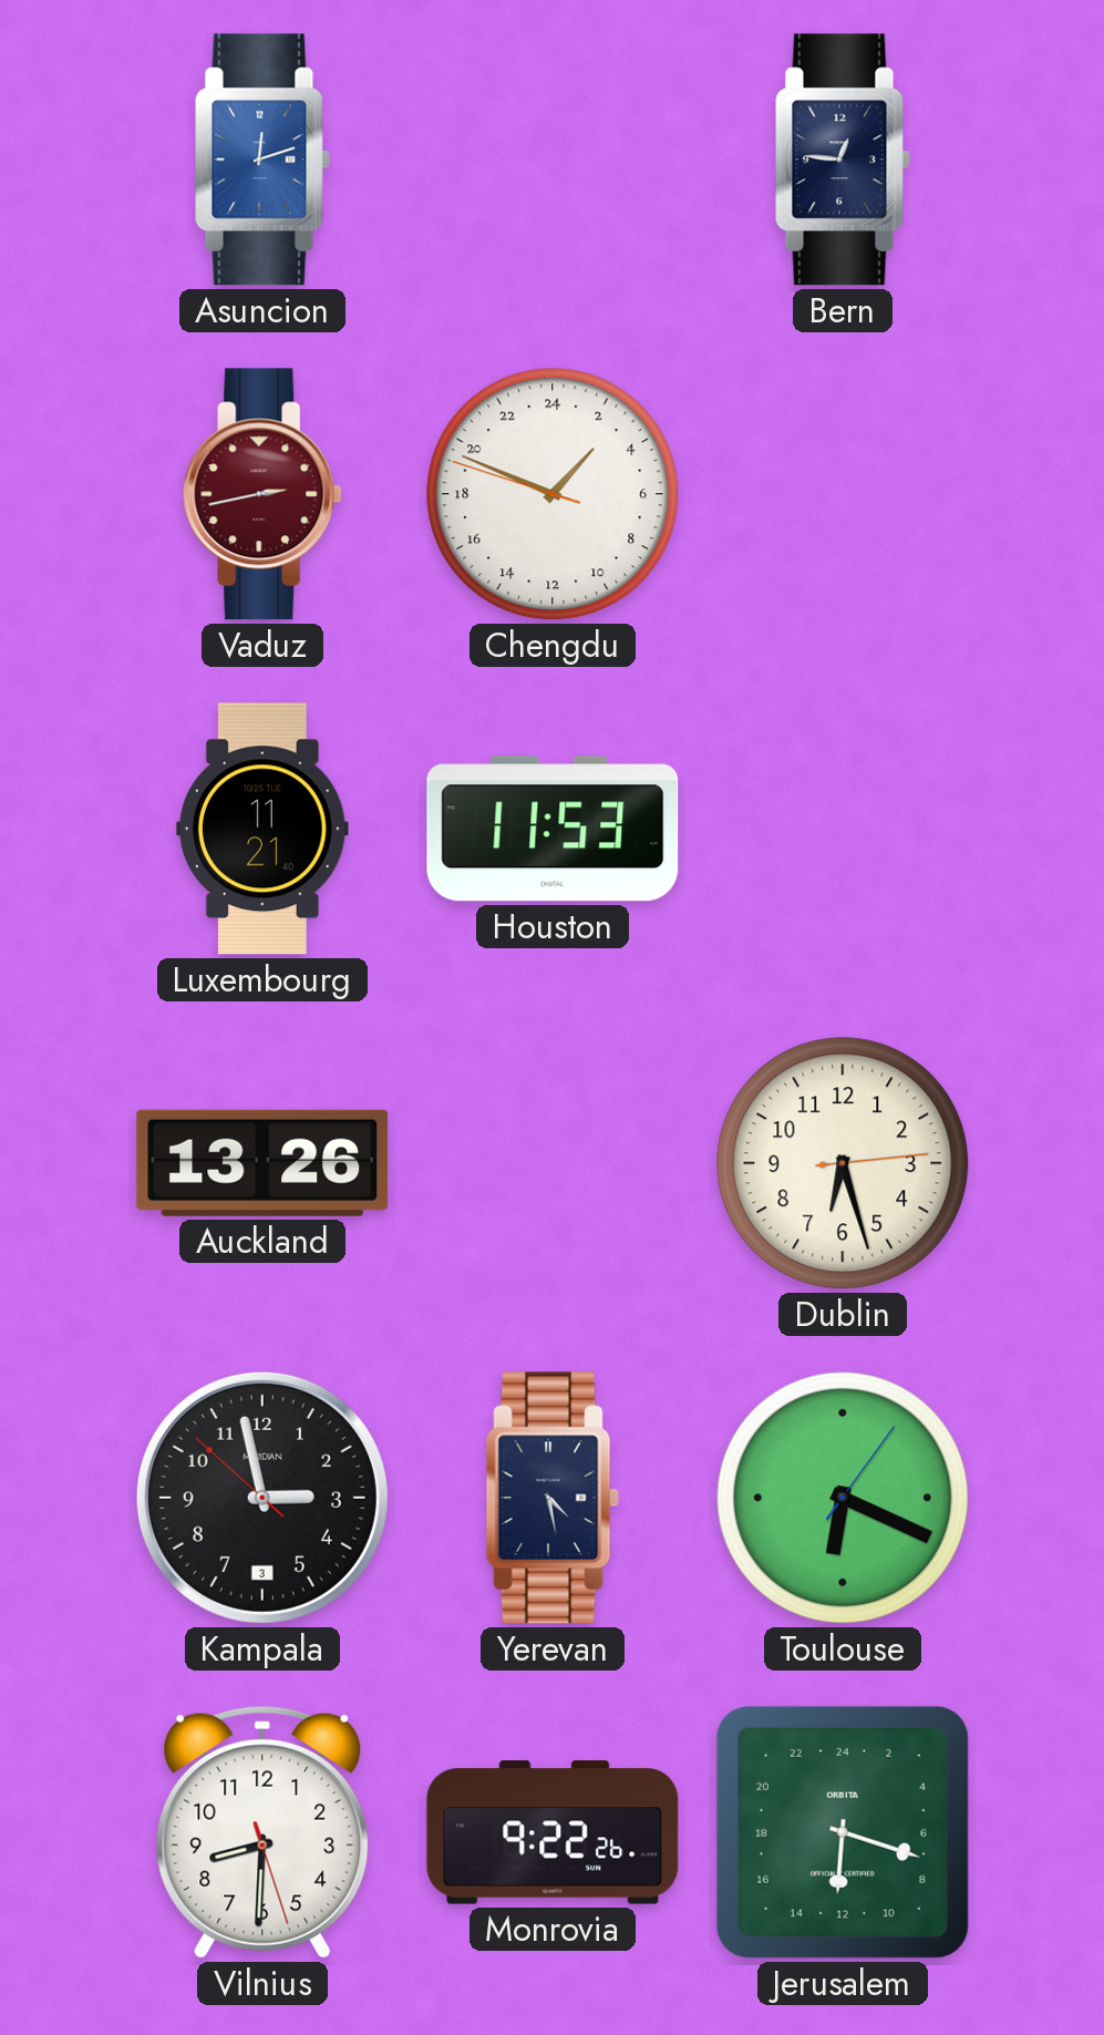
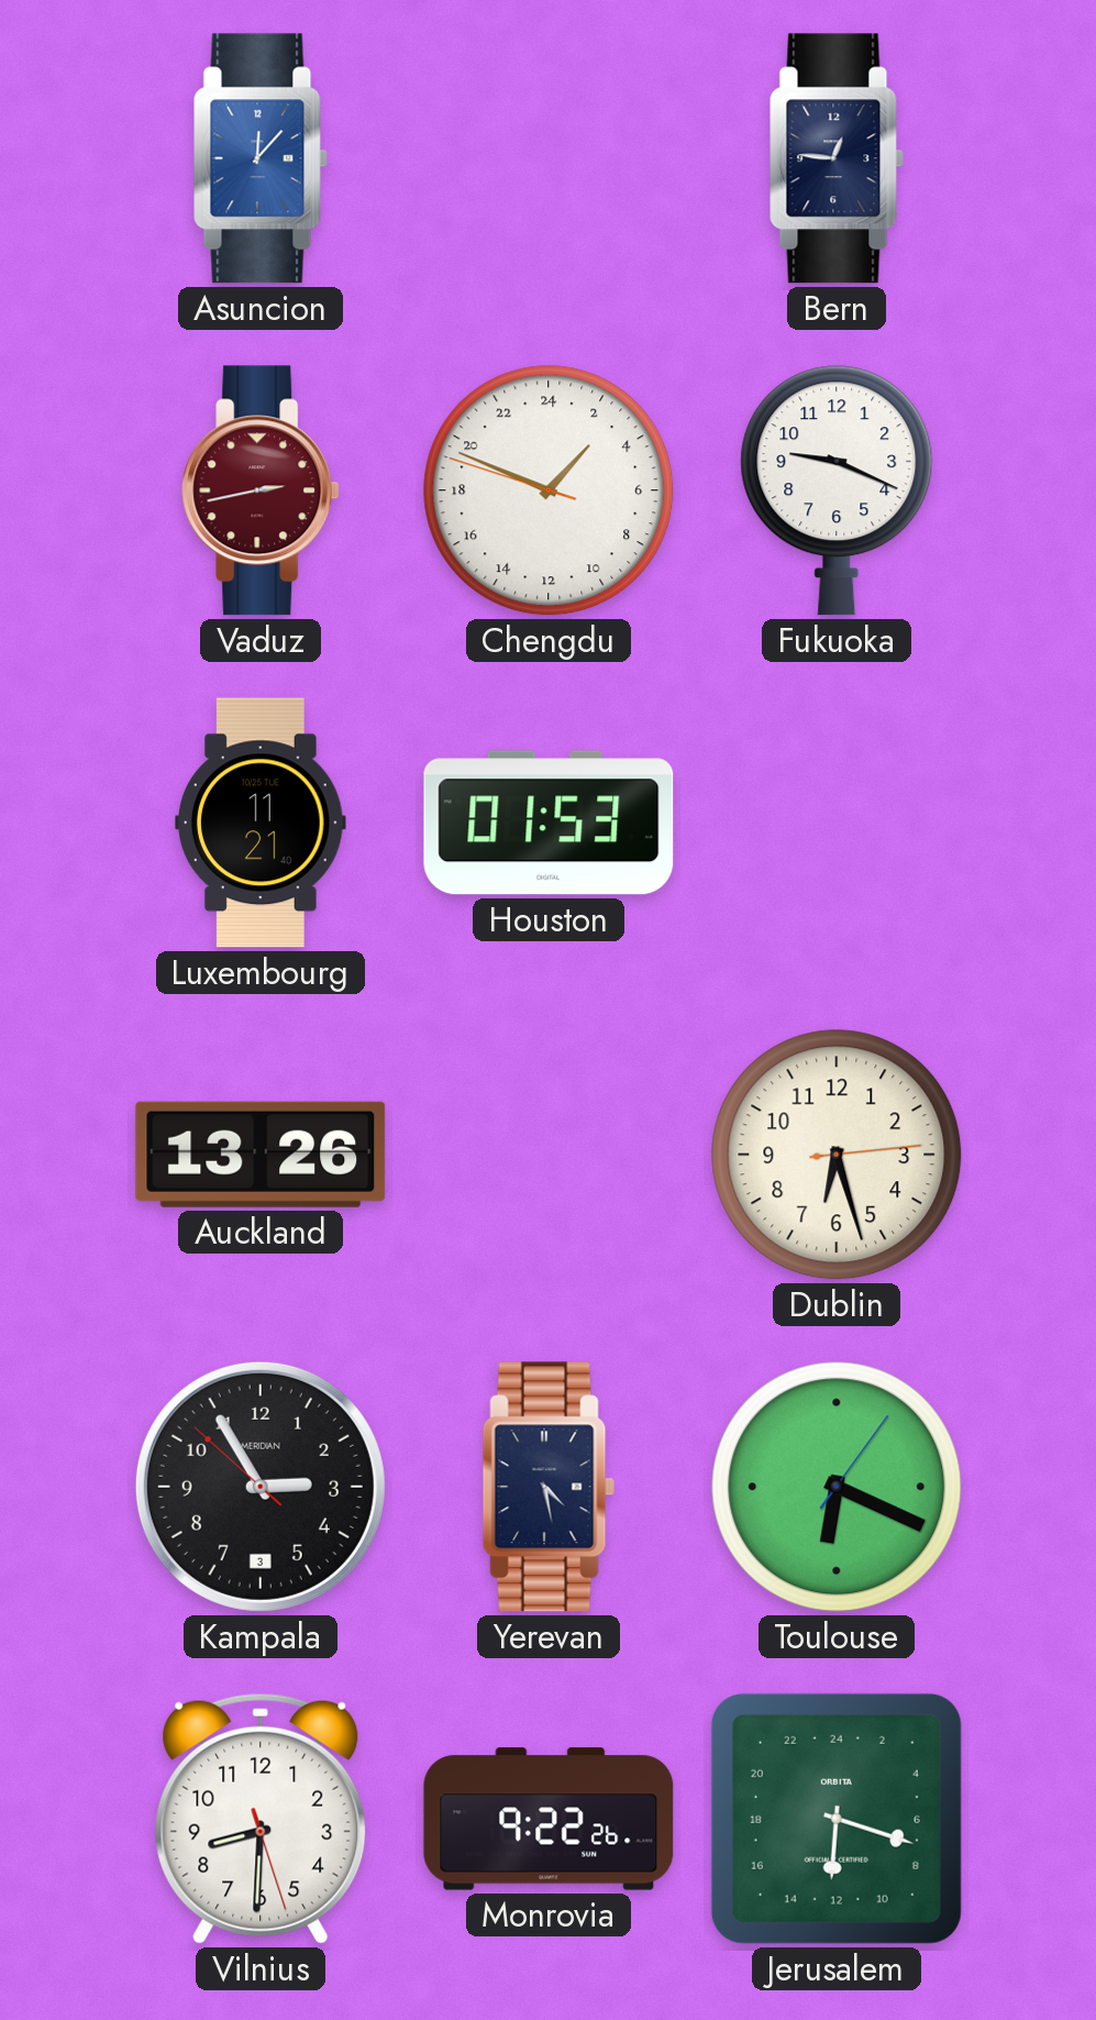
Asuncion: 12:12 -> 12:07
Fukuoka: none -> 9:19
Houston: 11:53 -> 01:53
Kampala: 2:57 -> 2:54
